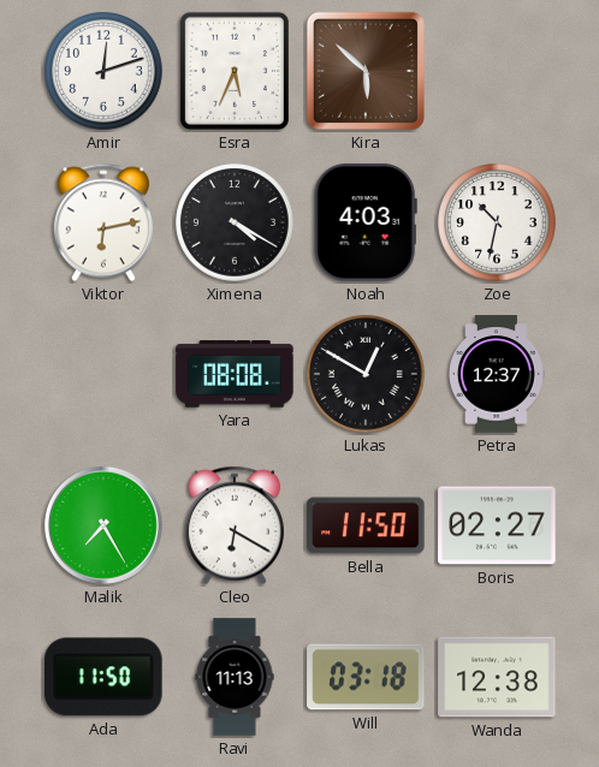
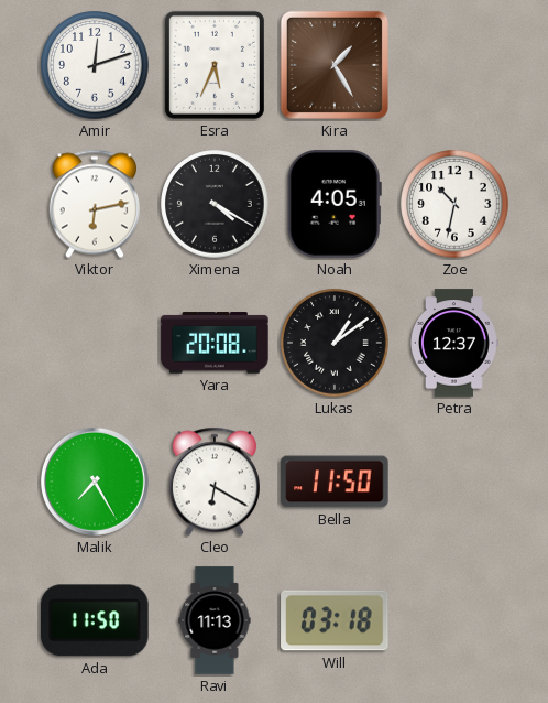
Kira: 5:52 -> 1:25
Noah: 4:03 -> 4:05
Yara: 08:08 -> 20:08
Lukas: 12:50 -> 1:09
Boris: 02:27 -> none
Wanda: 12:38 -> none
